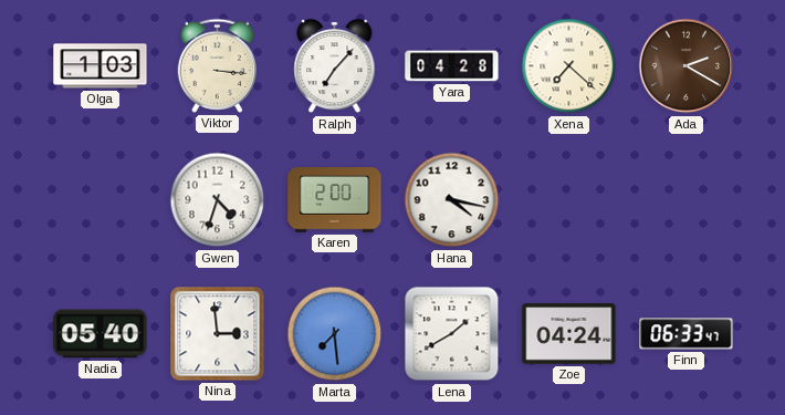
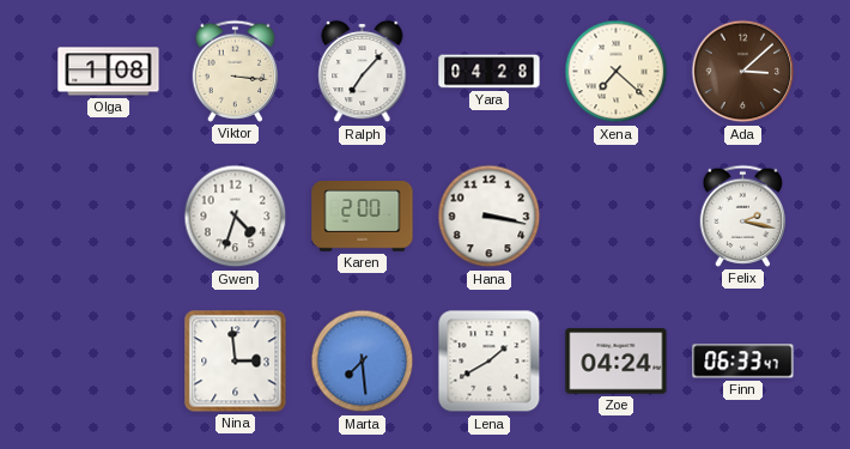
Olga: 1:03 -> 1:08
Ada: 2:20 -> 3:08
Hana: 4:17 -> 3:17
Felix: none -> 2:17
Nadia: 05:40 -> none
